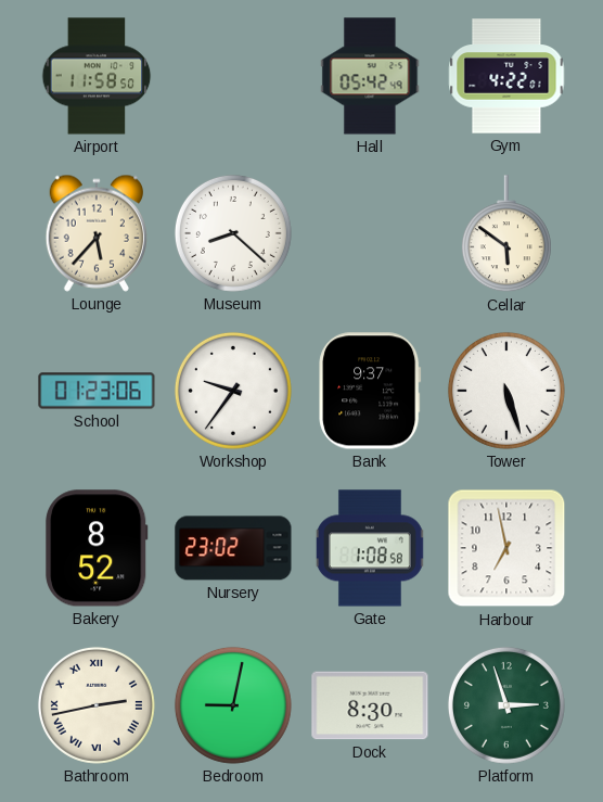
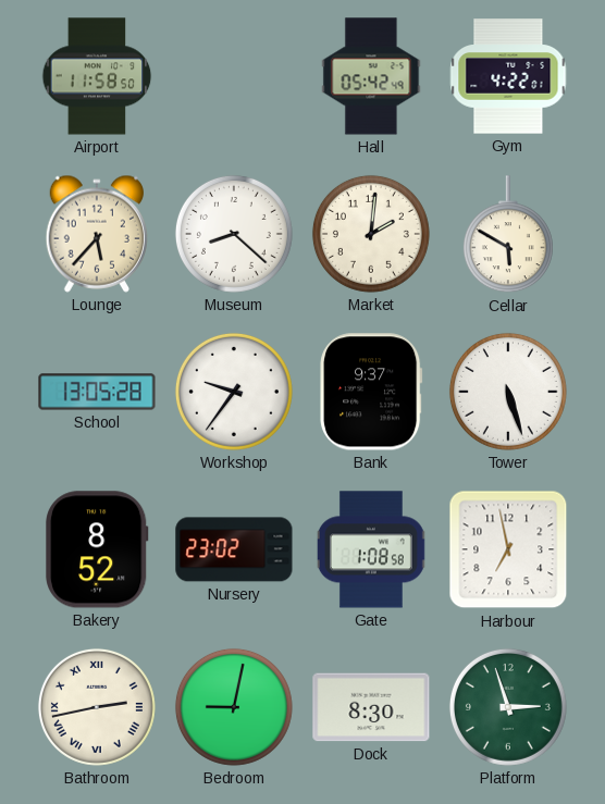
Market: none -> 2:01
Cellar: 5:51 -> 5:50
School: 01:23 -> 13:05
